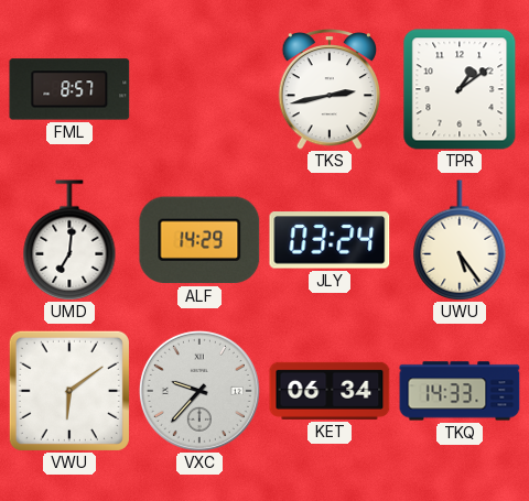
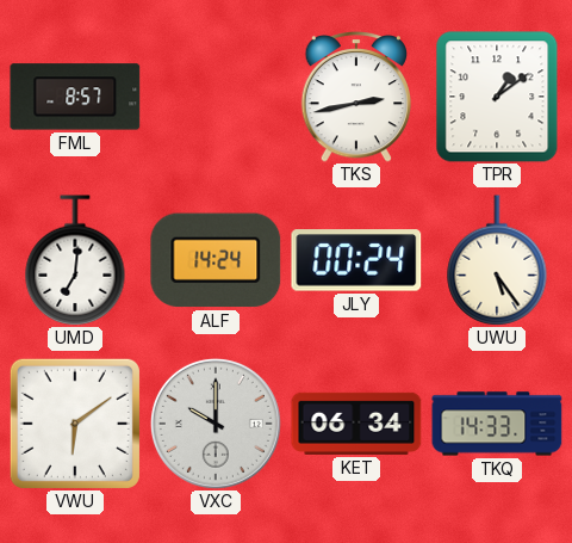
ALF: 14:29 -> 14:24
JLY: 03:24 -> 00:24
VXC: 9:37 -> 10:00
